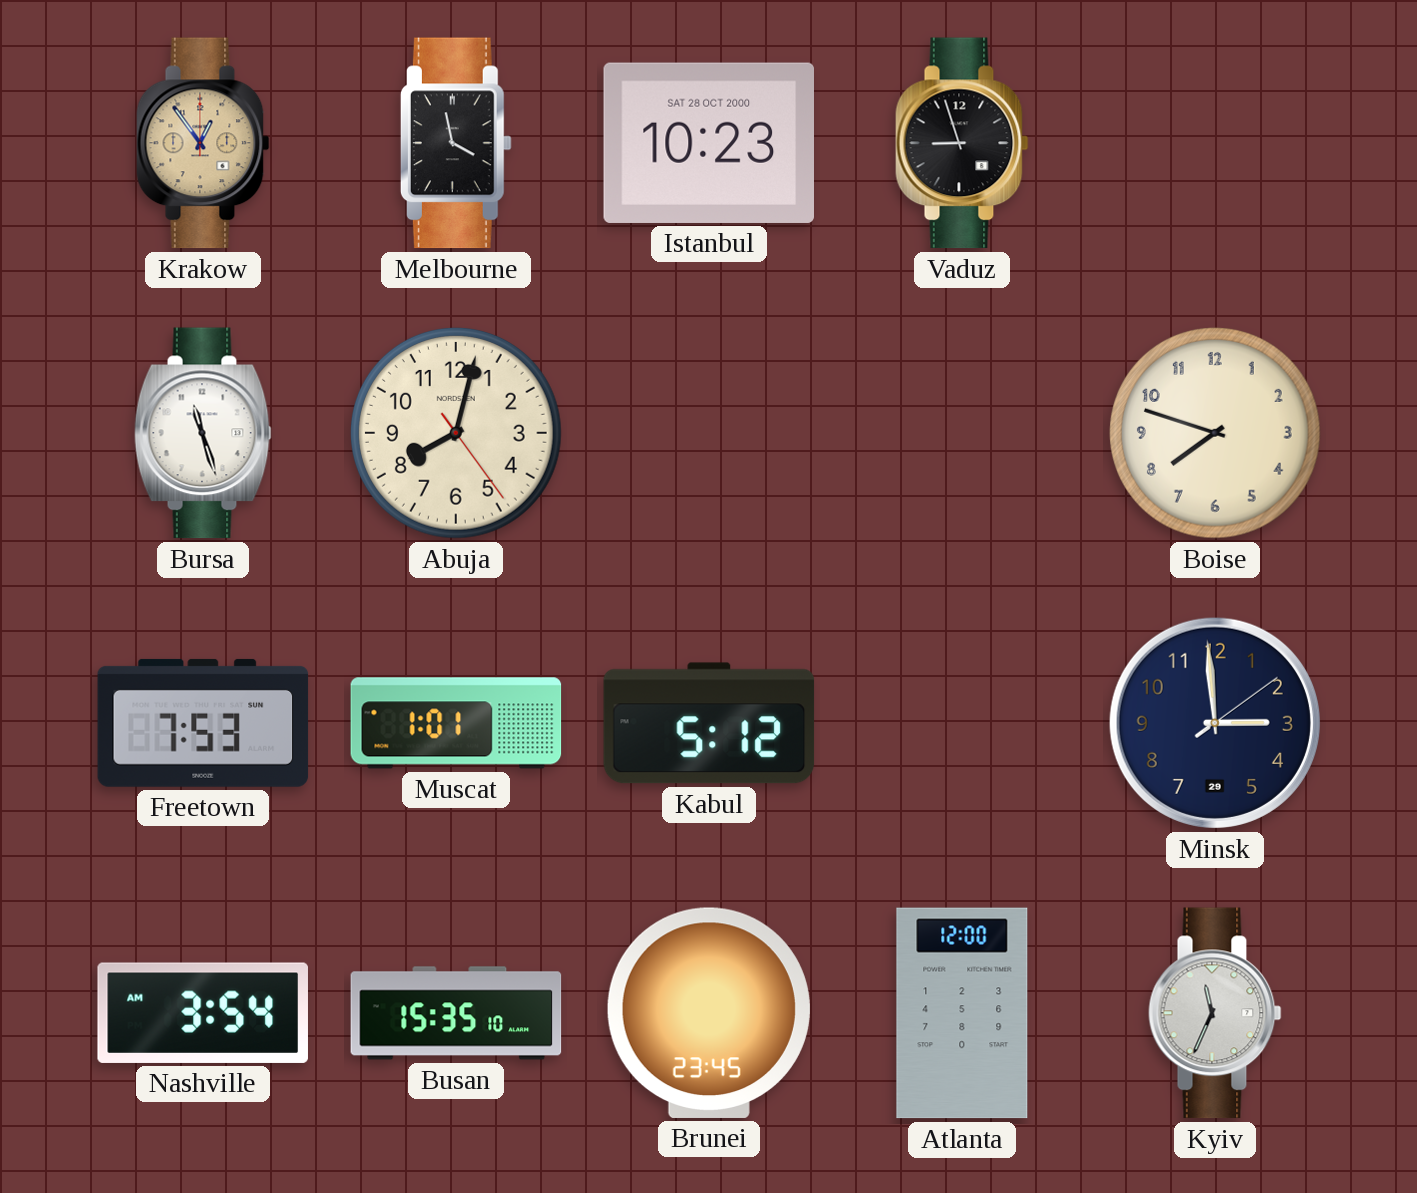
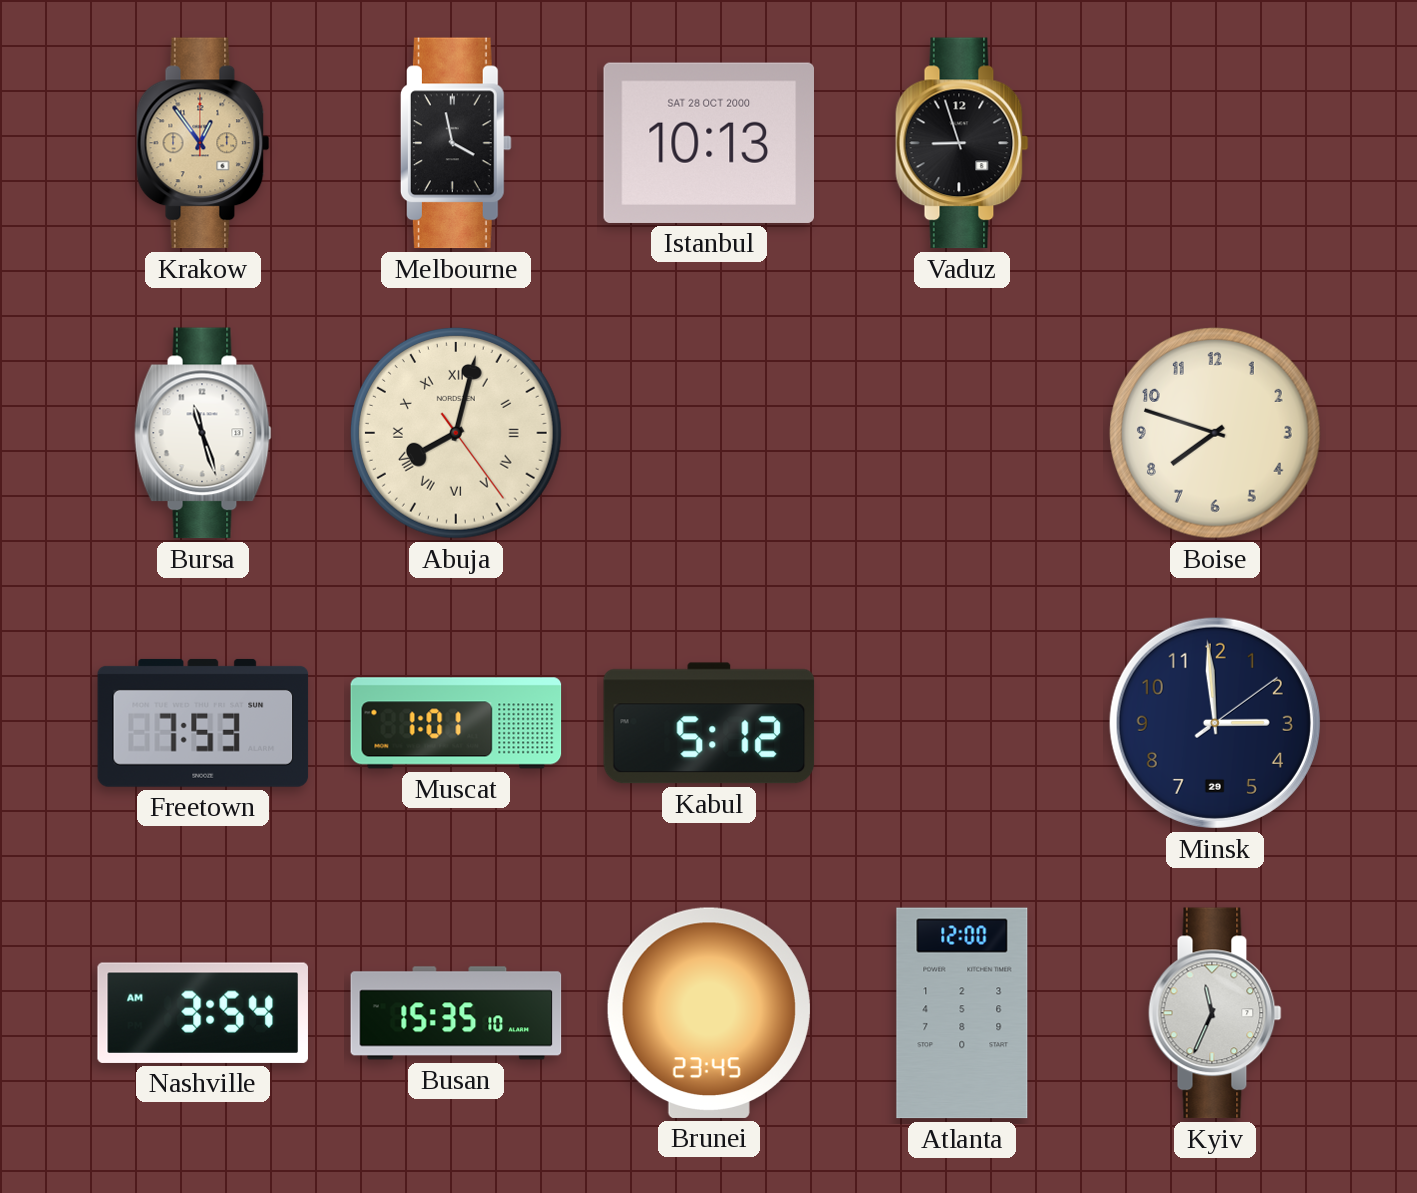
Istanbul: 10:23 -> 10:13
Abuja numerals: Arabic -> Roman
